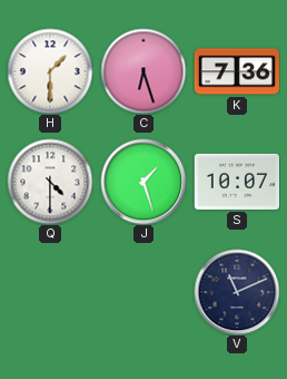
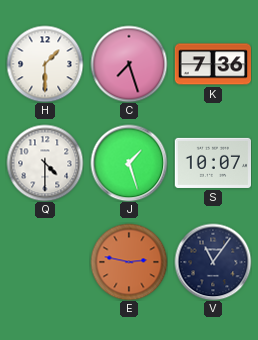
C: 6:27 -> 7:27
E: none -> 2:47
V: 11:11 -> 11:06
